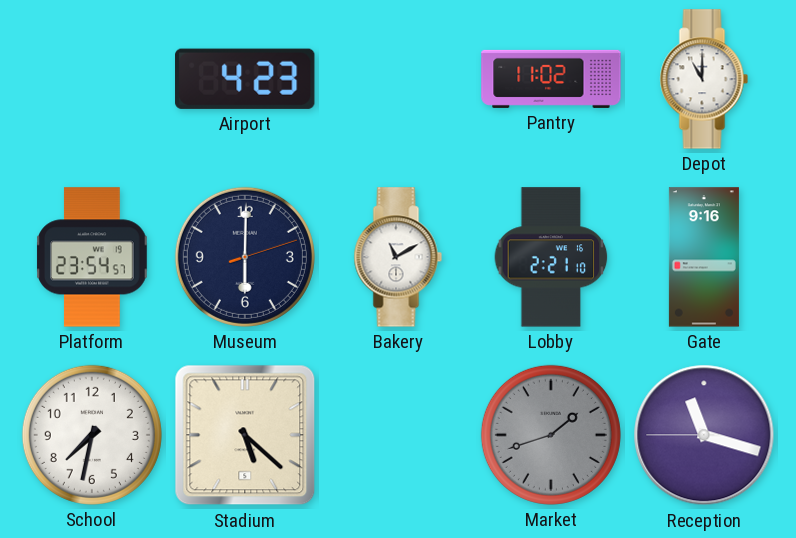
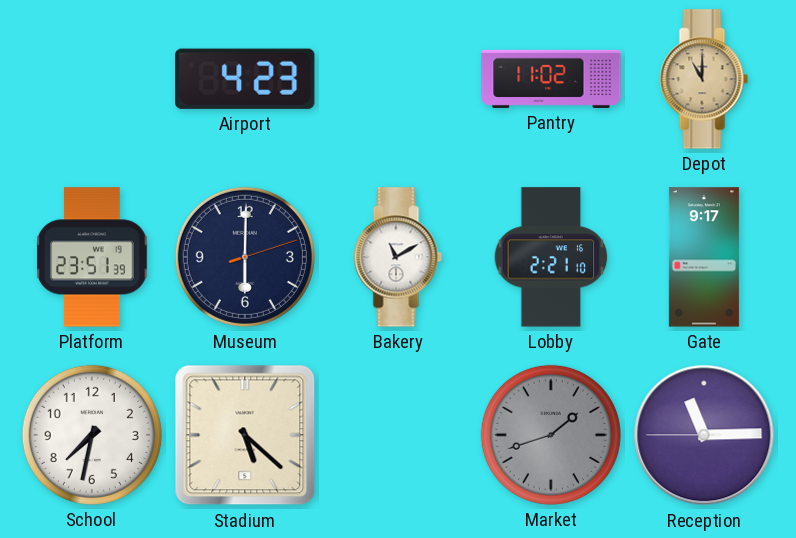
Depot dial: white -> champagne
Platform: 23:54 -> 23:51
Gate: 9:16 -> 9:17
Reception: 11:17 -> 11:14
